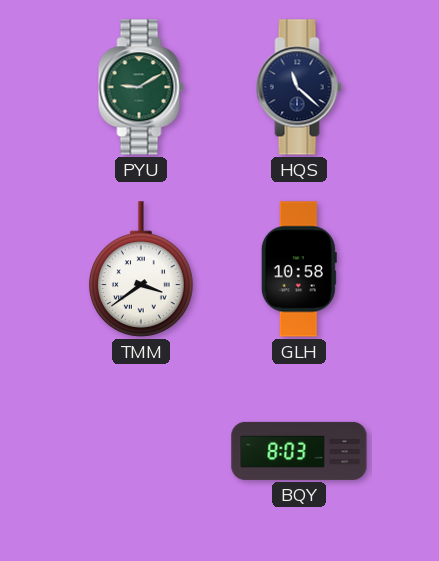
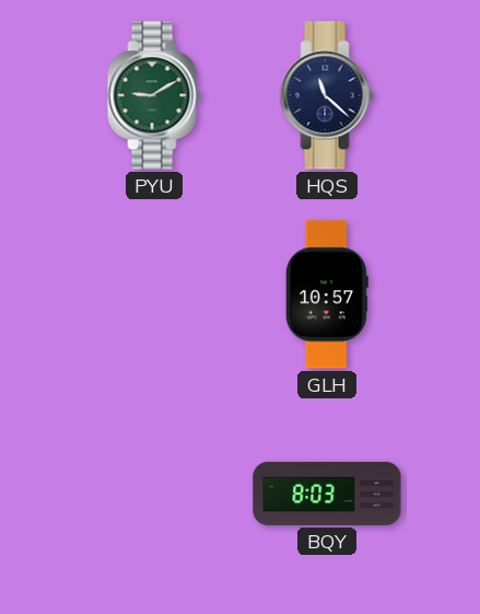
TMM: 3:39 -> none
GLH: 10:58 -> 10:57
